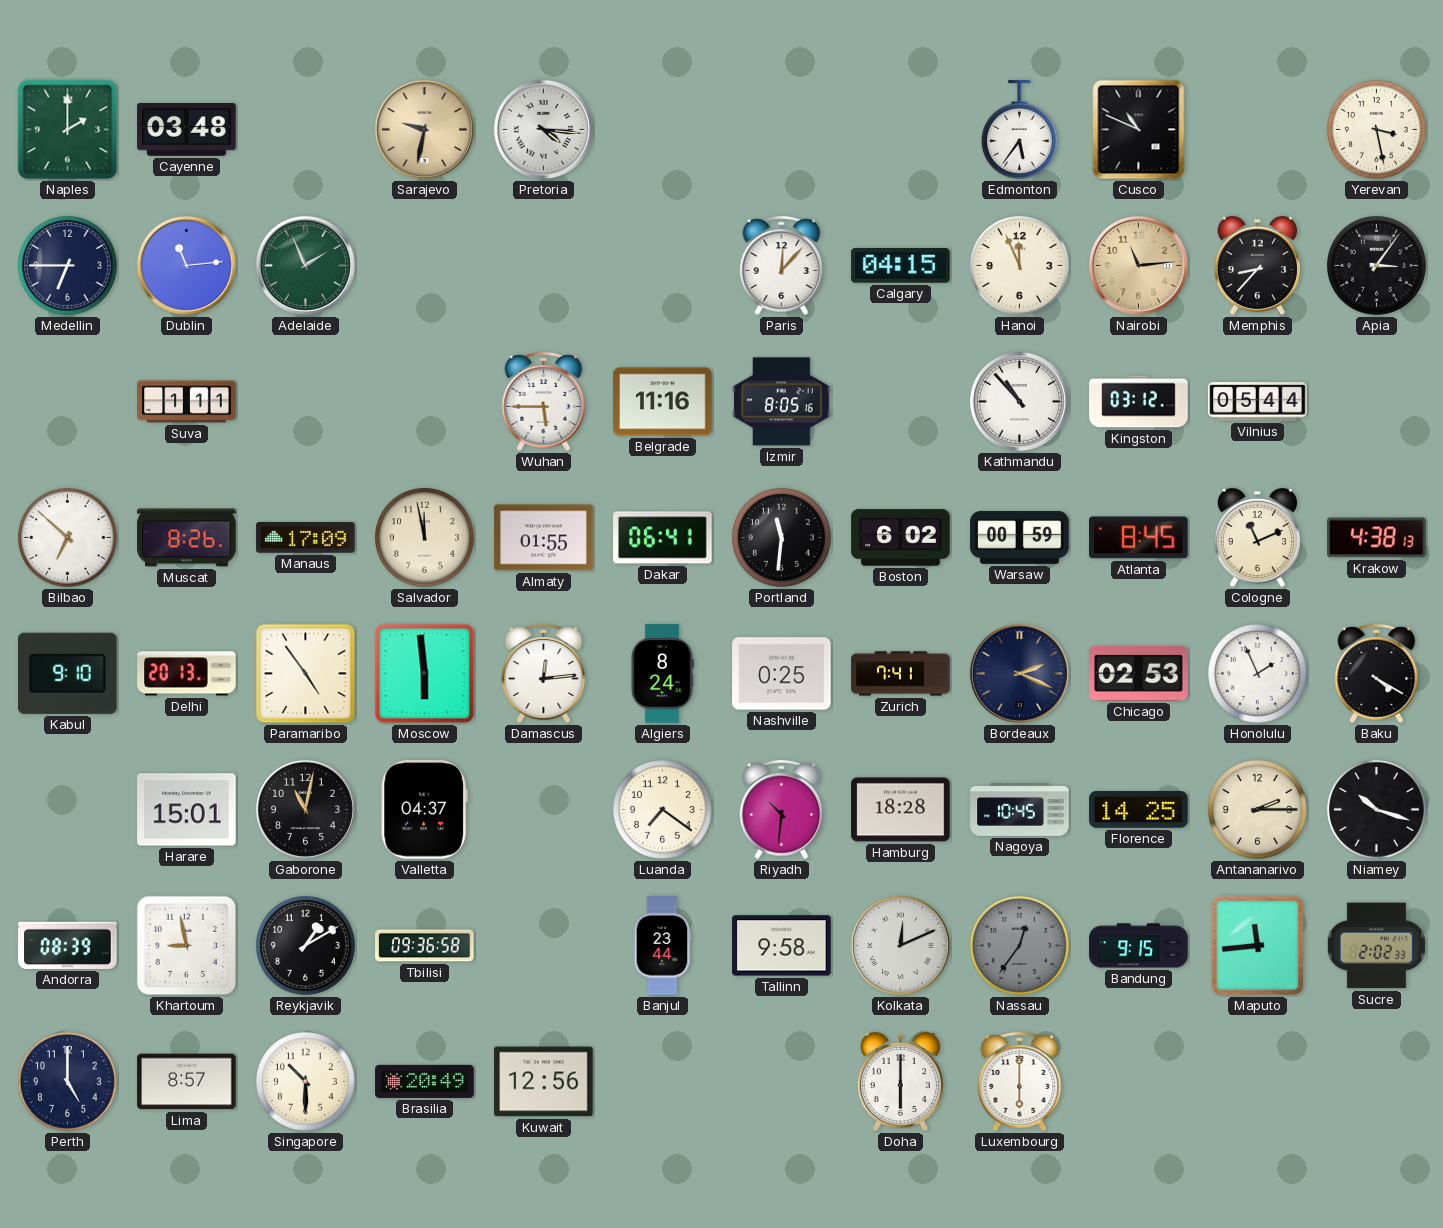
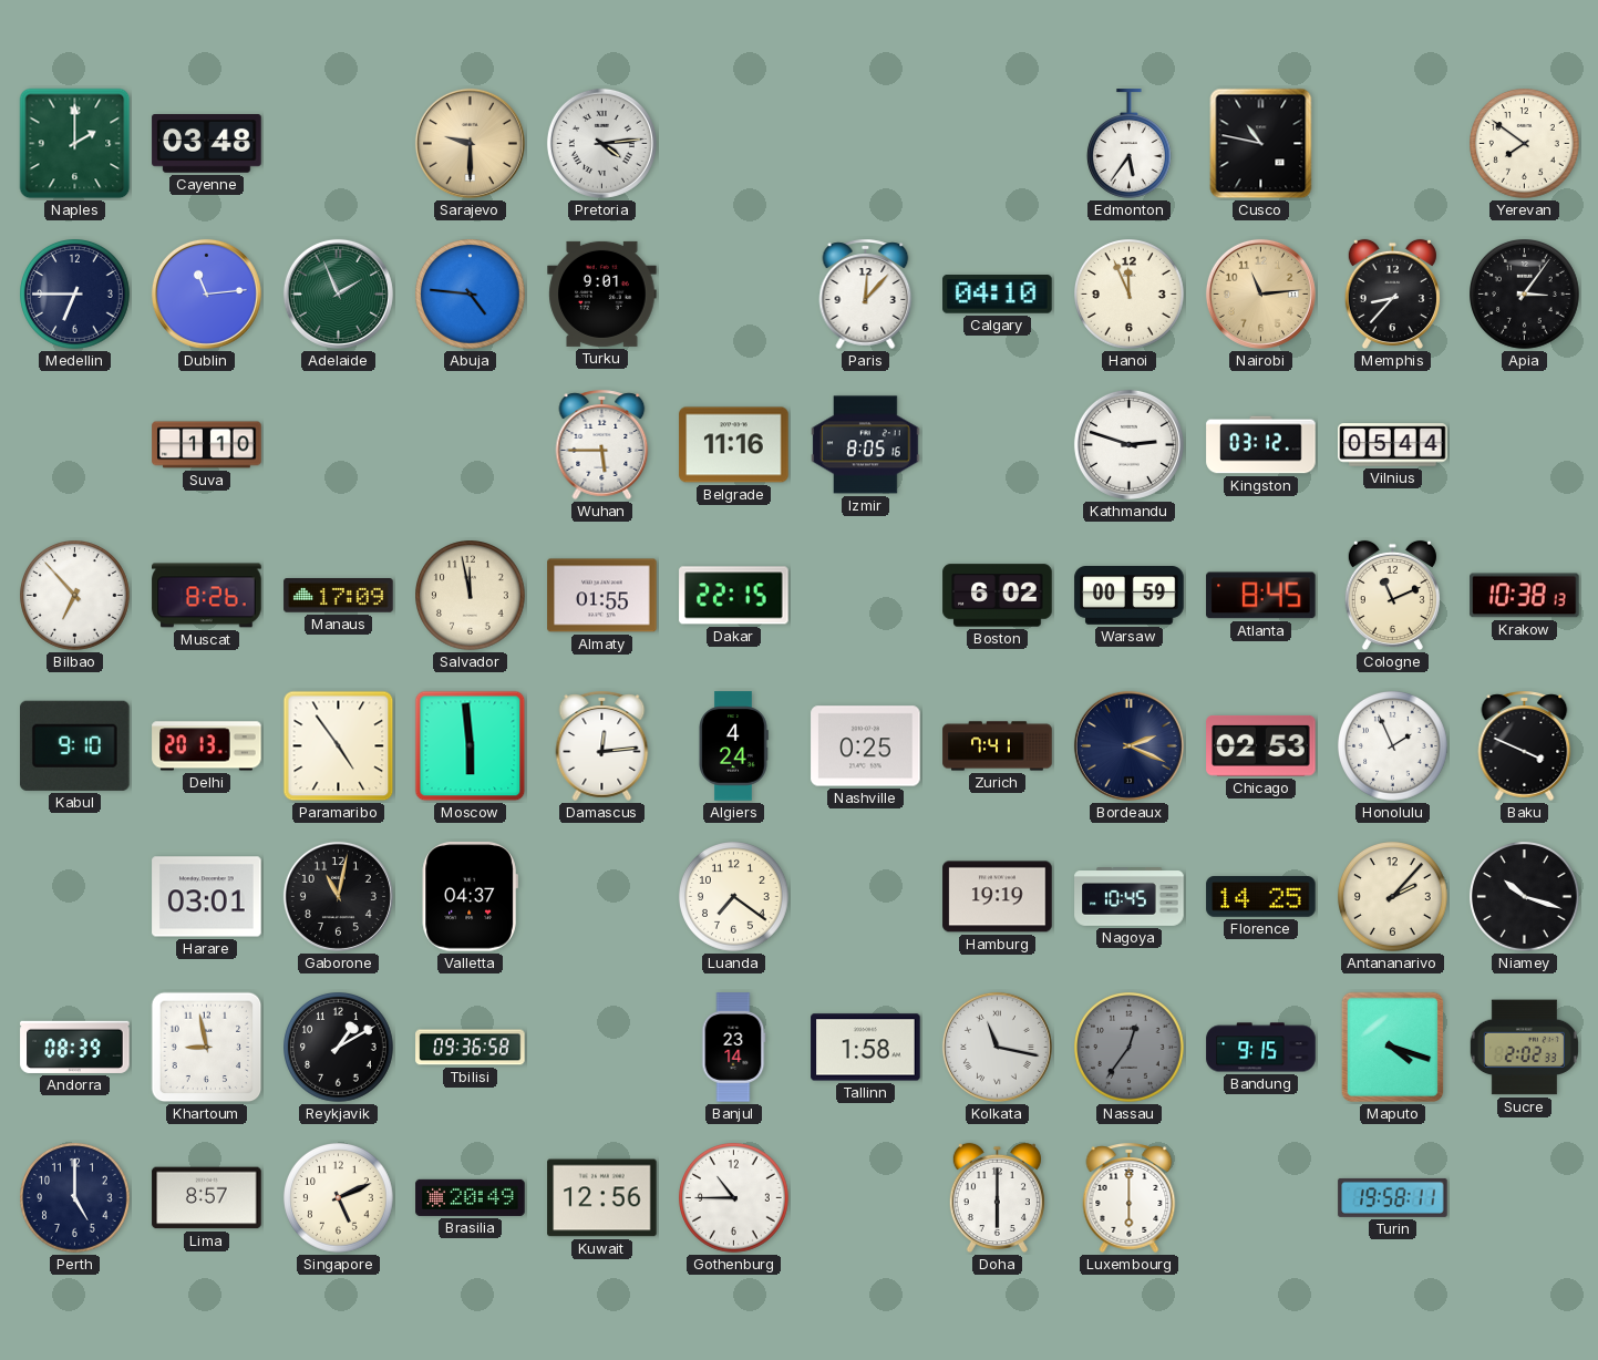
Sarajevo: 9:32 -> 9:30
Pretoria: 4:16 -> 4:14
Cusco: 10:49 -> 10:47
Yerevan: 3:28 -> 7:51
Abuja: none -> 4:46
Turku: none -> 9:01
Calgary: 04:15 -> 04:10
Suva: 1:11 -> 1:10
Kathmandu: 10:53 -> 2:48
Bilbao: 6:52 -> 6:53
Dakar: 06:41 -> 22:15
Portland: 11:31 -> none
Krakow: 4:38 -> 10:38
Algiers: 8:24 -> 4:24
Baku: 4:20 -> 3:49
Harare: 15:01 -> 03:01
Riyadh: 10:31 -> none
Hamburg: 18:28 -> 19:19
Antananarivo: 2:15 -> 2:07
Banjul: 23:44 -> 23:14
Tallinn: 9:58 -> 1:58
Kolkata: 12:11 -> 11:17
Maputo: 11:44 -> 4:18
Singapore: 10:30 -> 5:11
Gothenburg: none -> 10:45
Turin: none -> 19:58
